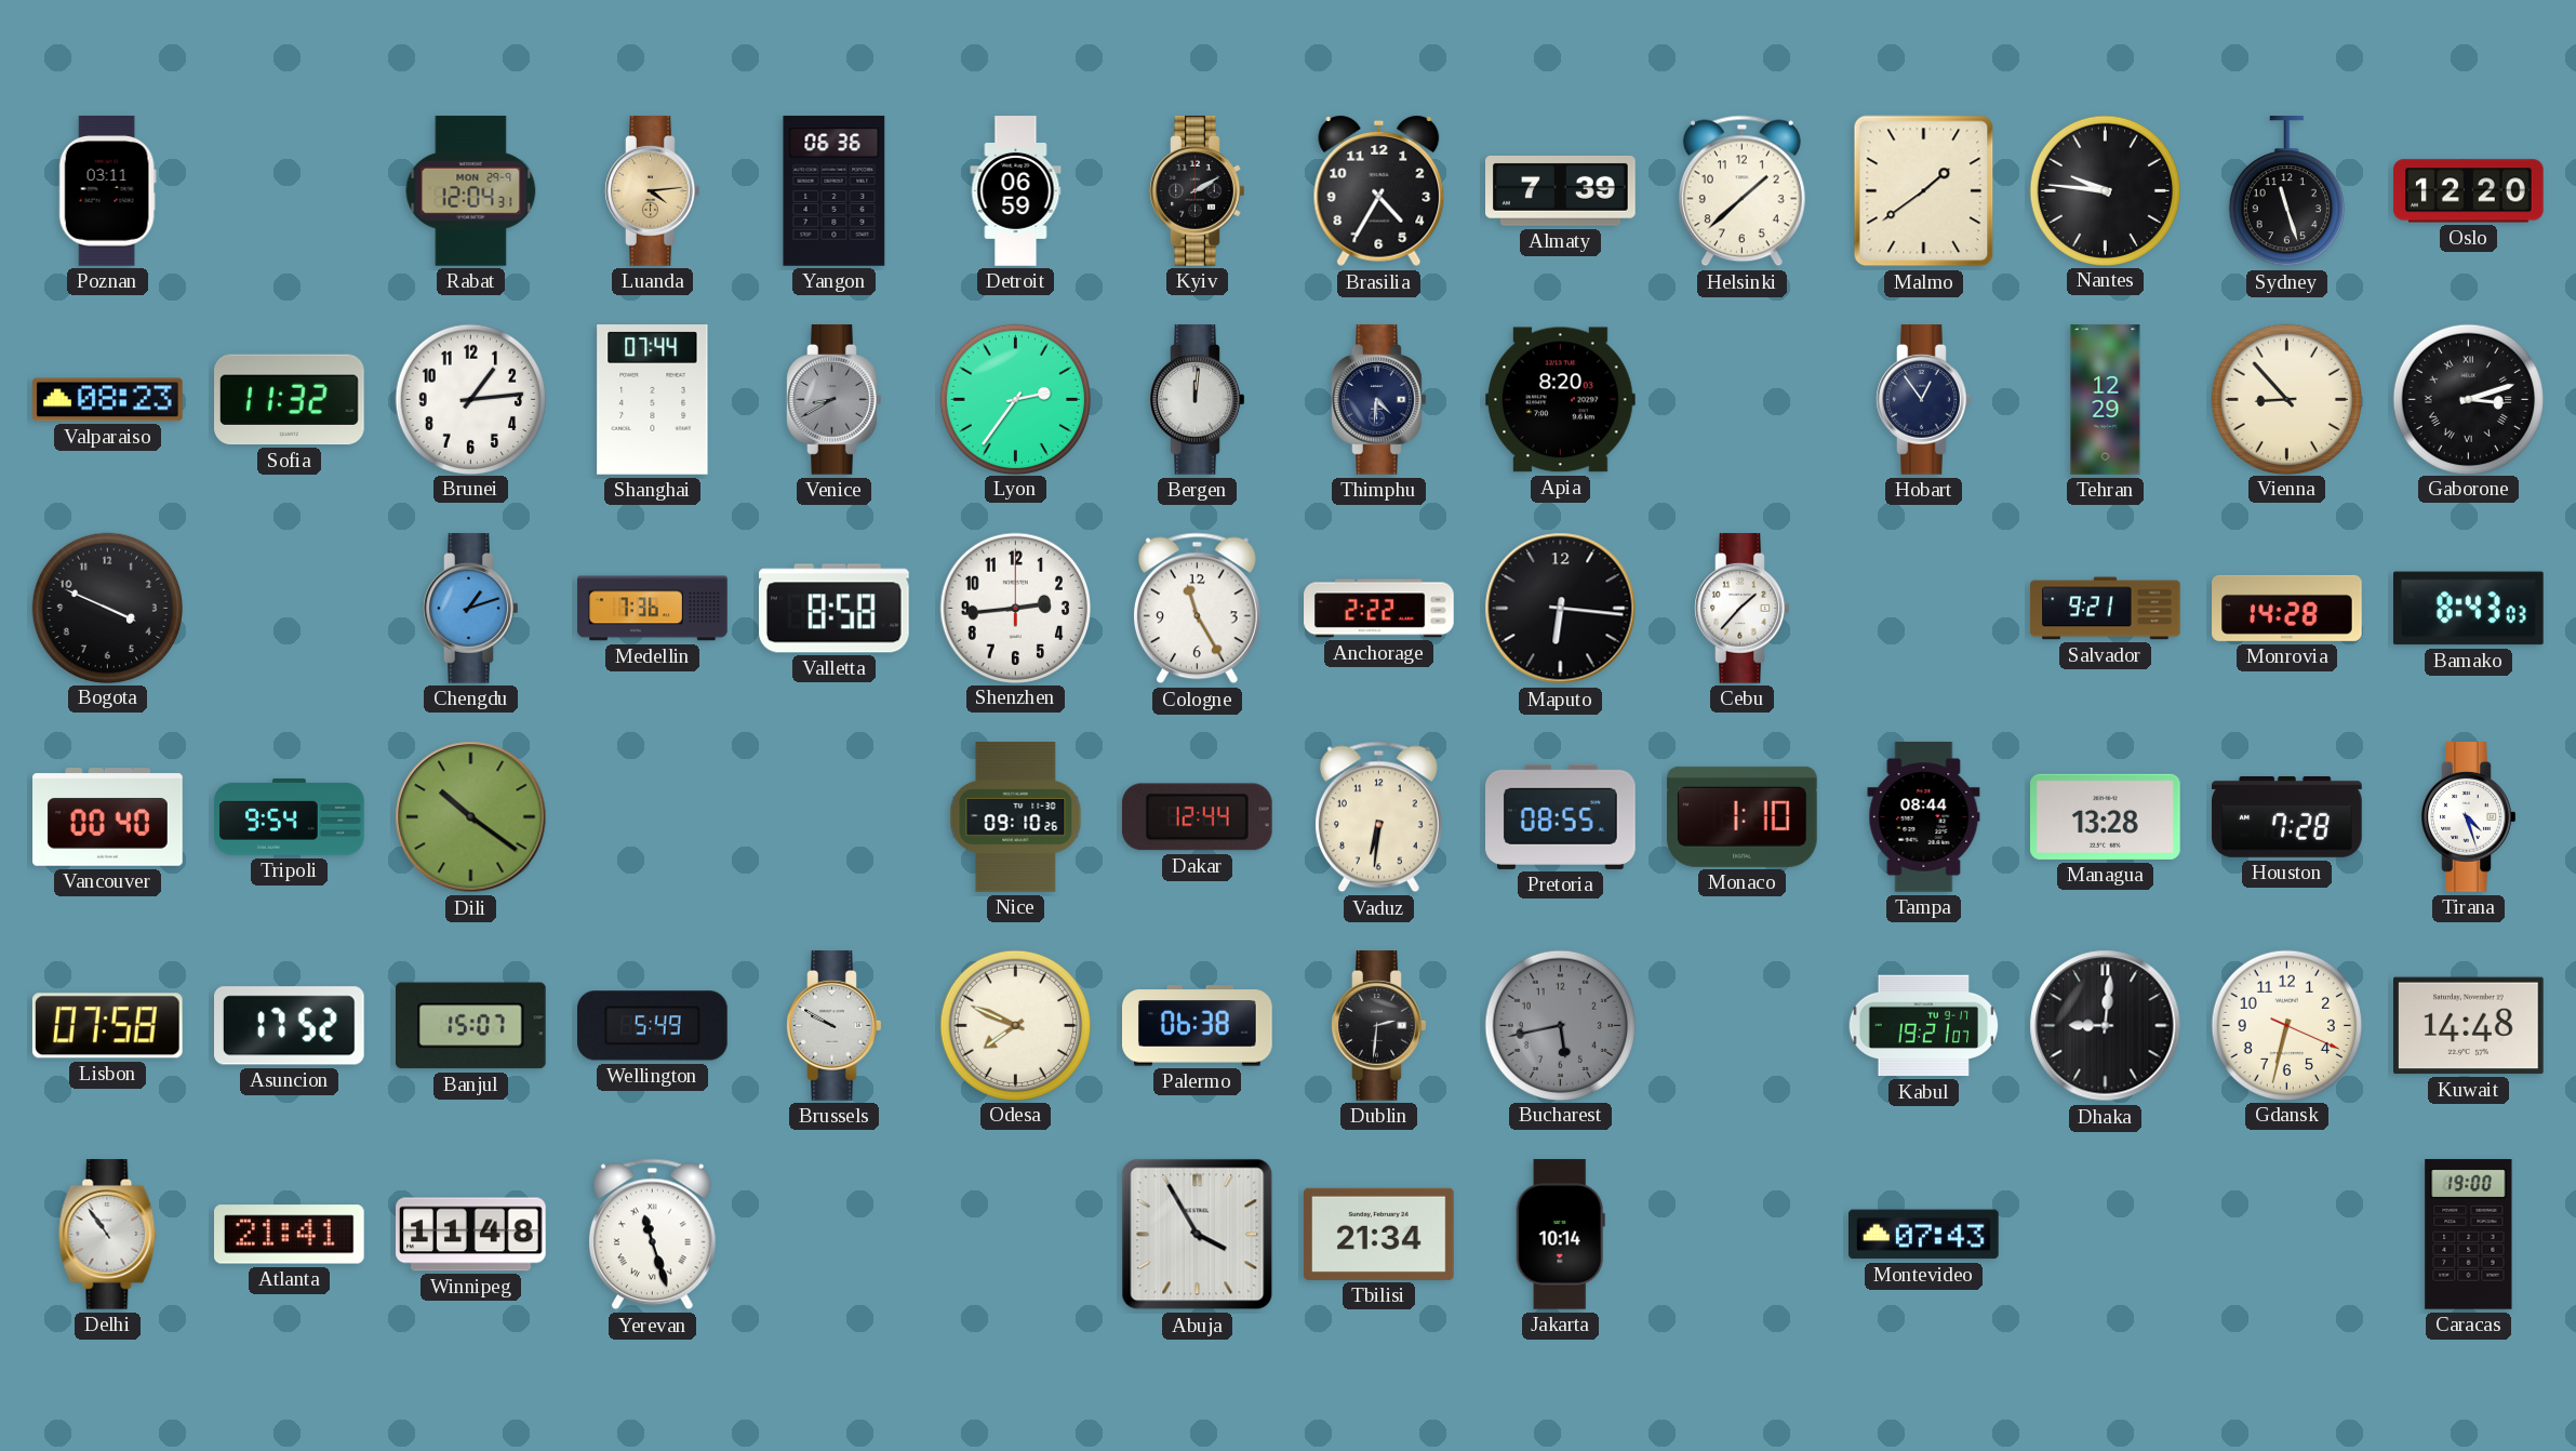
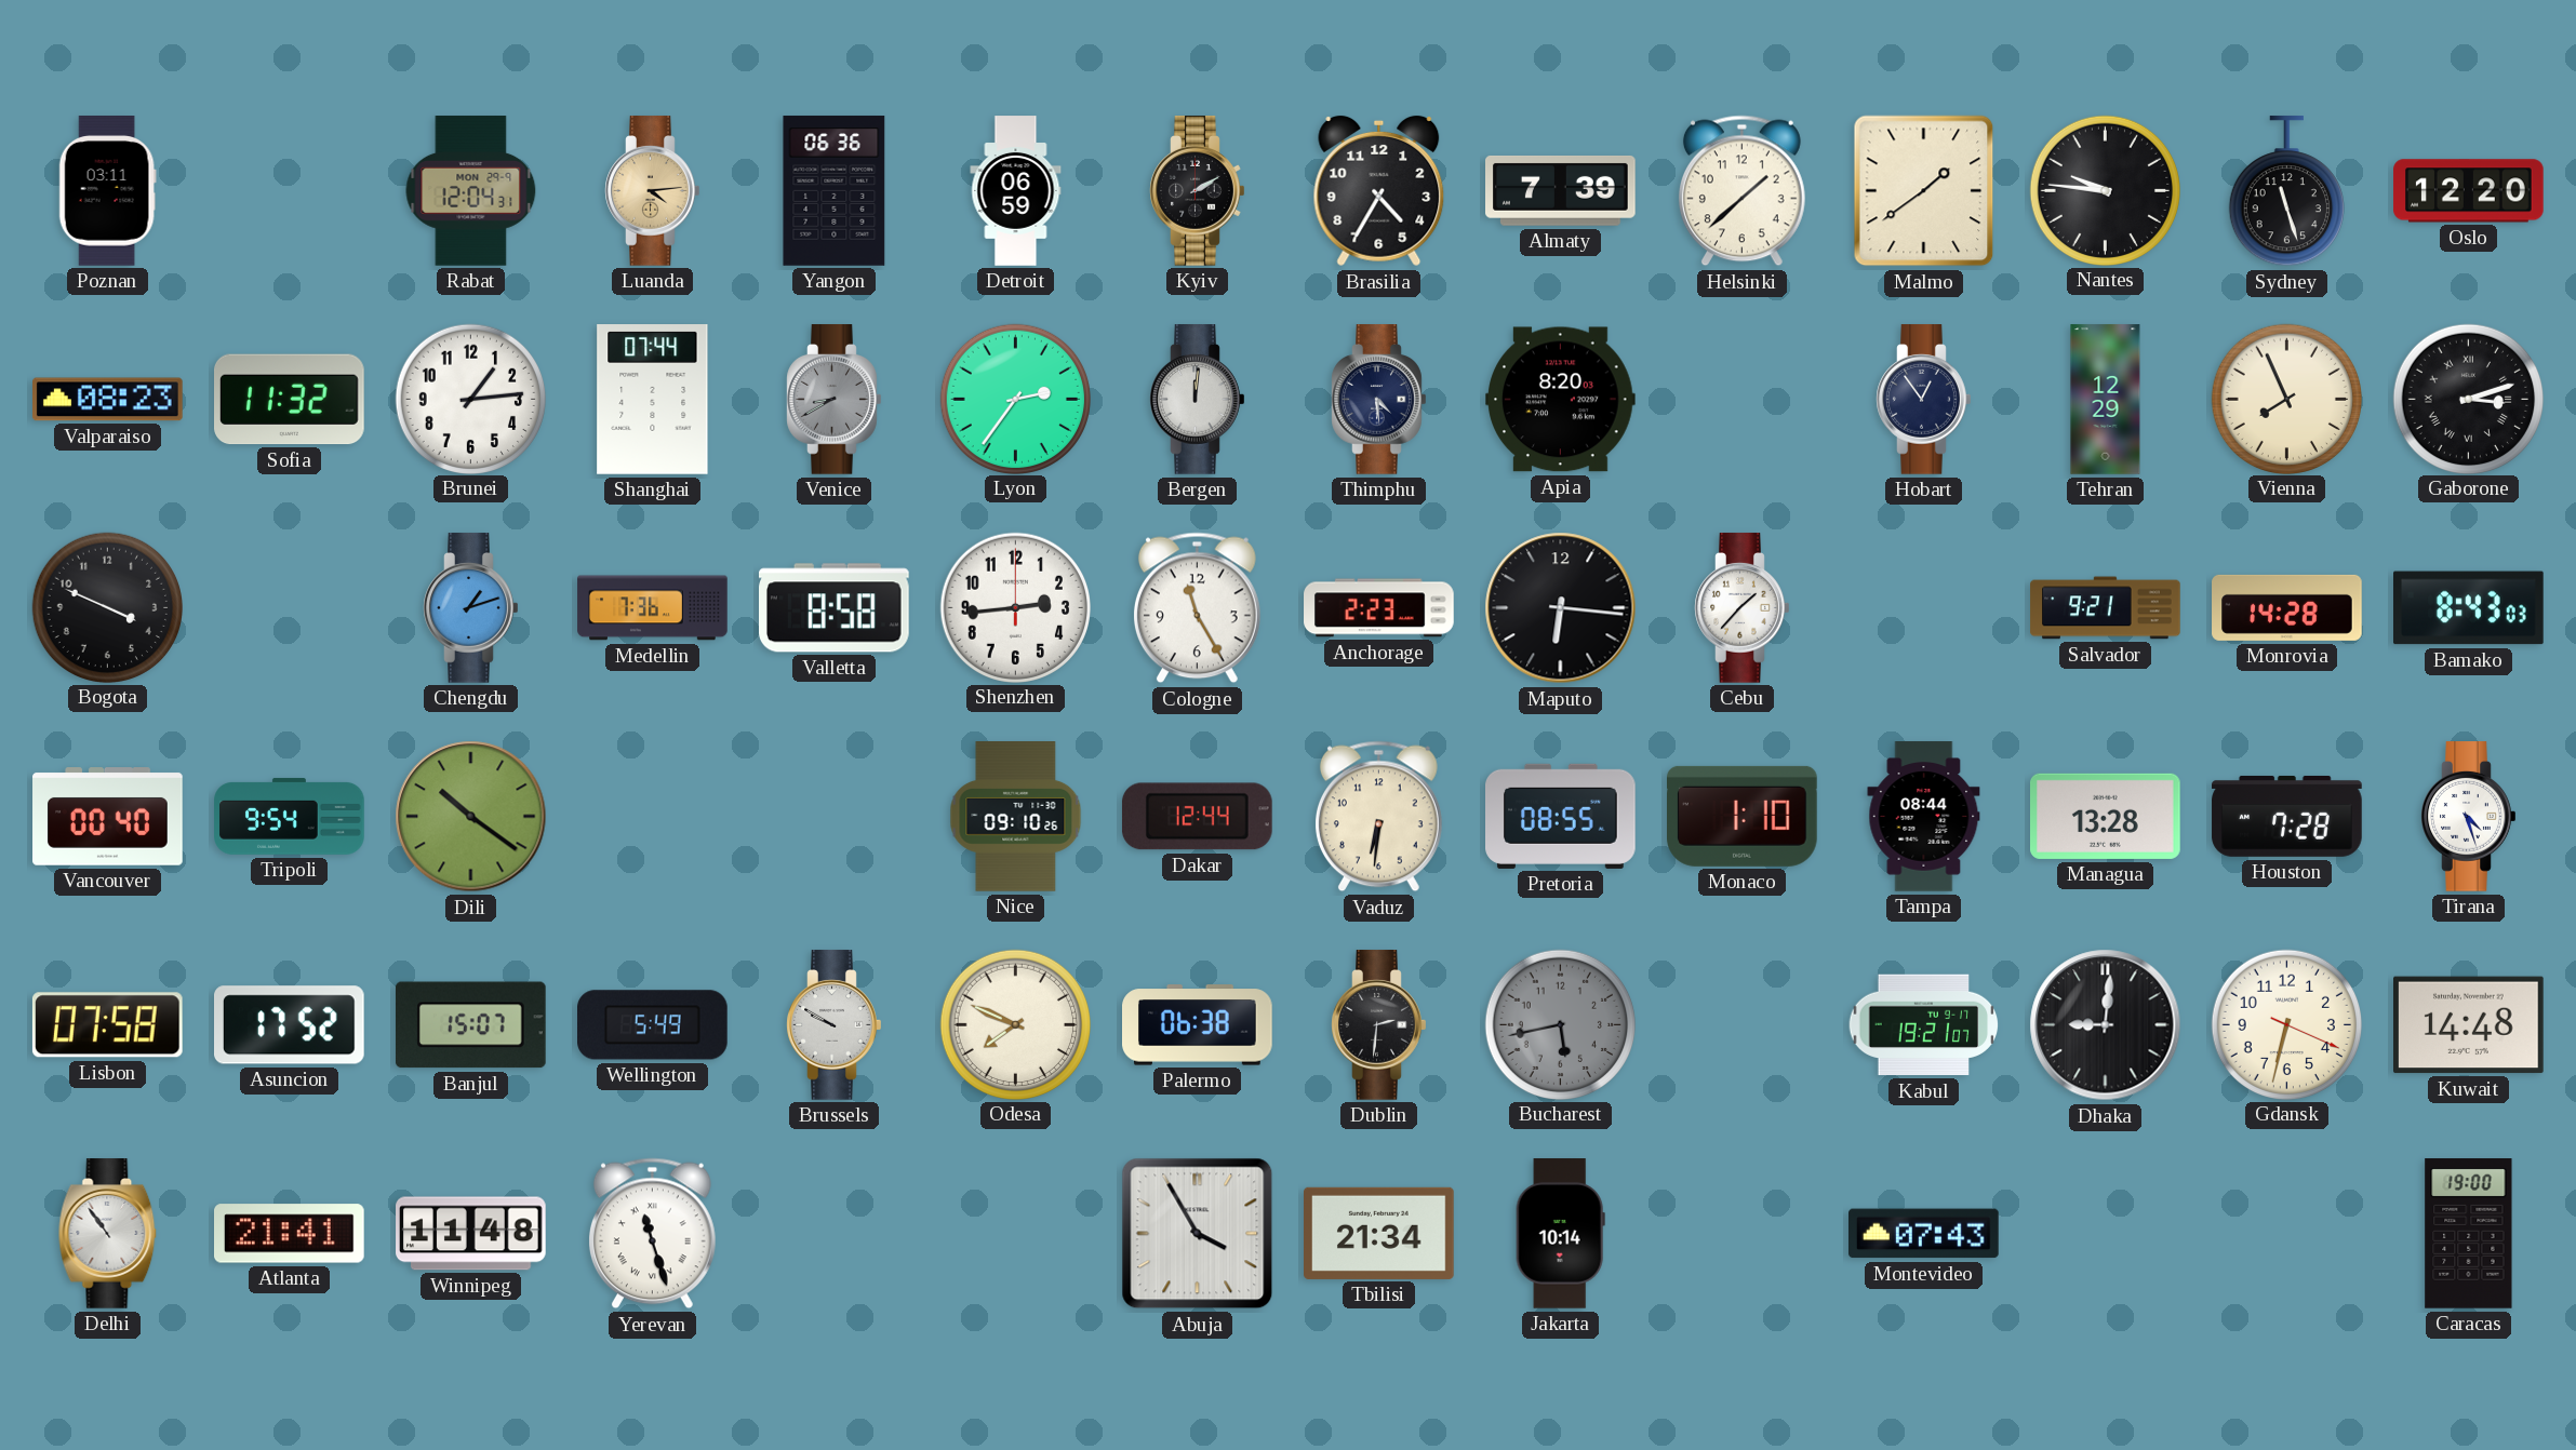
Thimphu: 4:31 -> 4:29
Vienna: 8:53 -> 7:56
Anchorage: 2:22 -> 2:23
